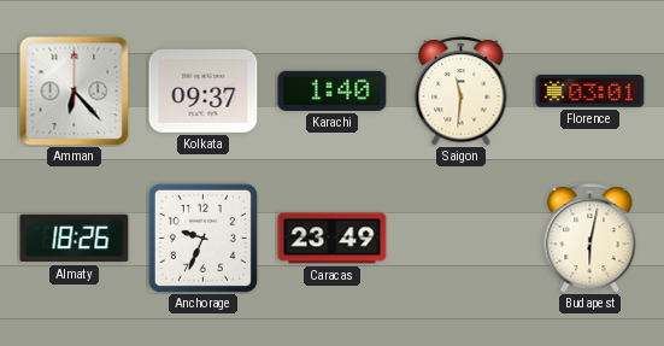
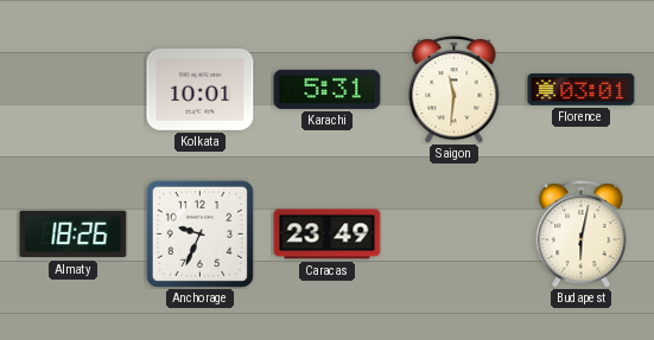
Amman: 6:23 -> none
Kolkata: 09:37 -> 10:01
Karachi: 1:40 -> 5:31
